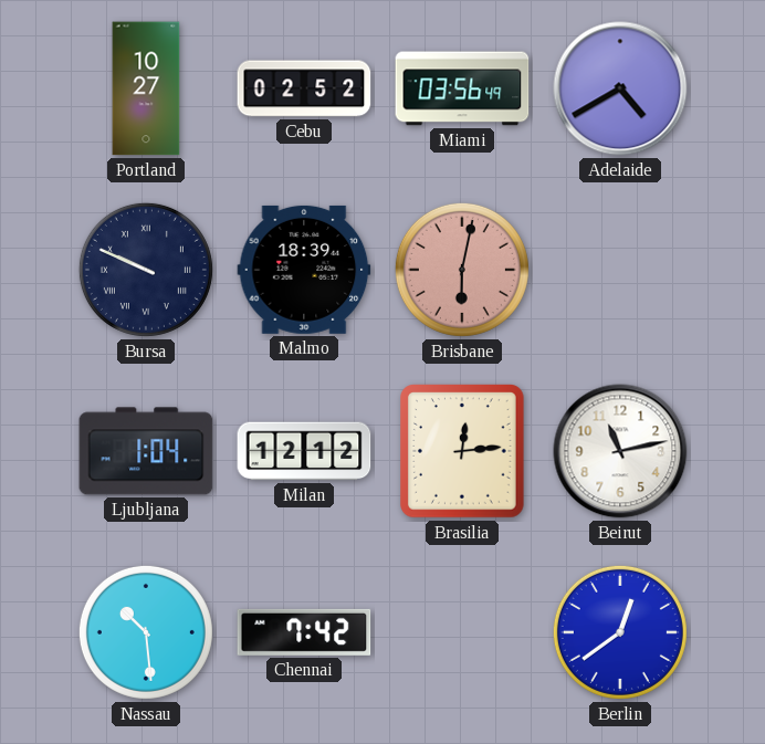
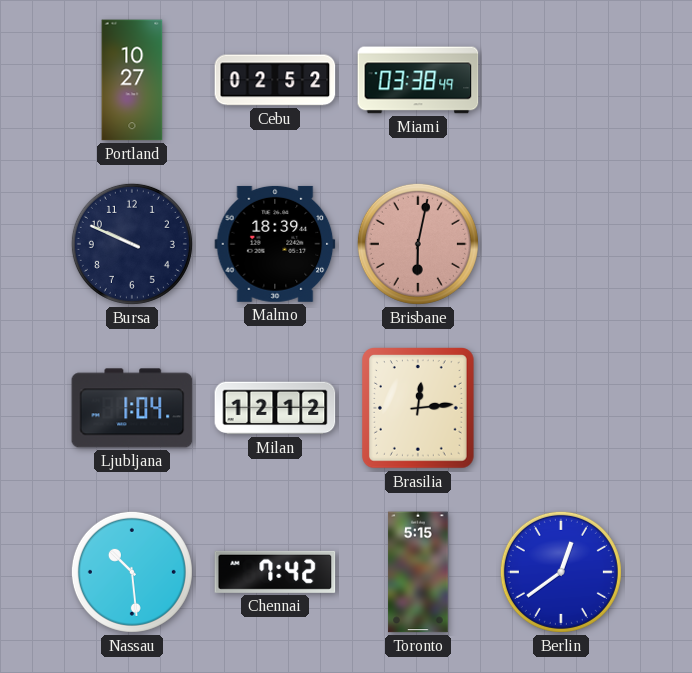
Miami: 03:56 -> 03:38
Adelaide: 4:40 -> none
Bursa numerals: Roman -> Arabic
Beirut: 11:13 -> none
Toronto: none -> 5:15
